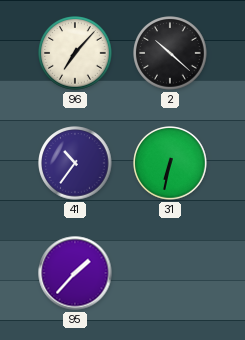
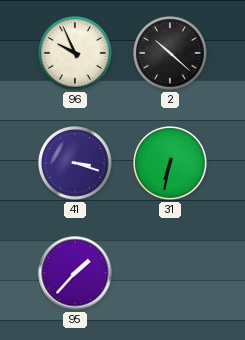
96: 7:07 -> 9:56
41: 10:36 -> 3:18
